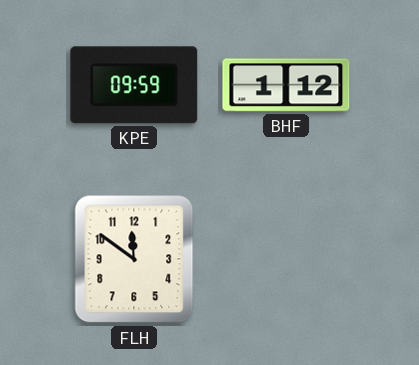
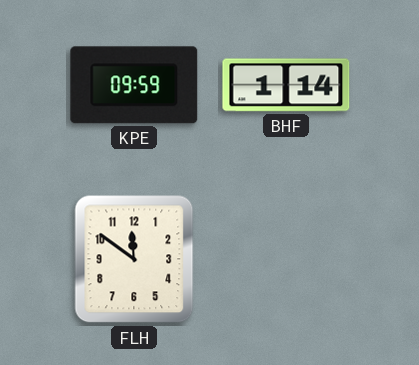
BHF: 1:12 -> 1:14
